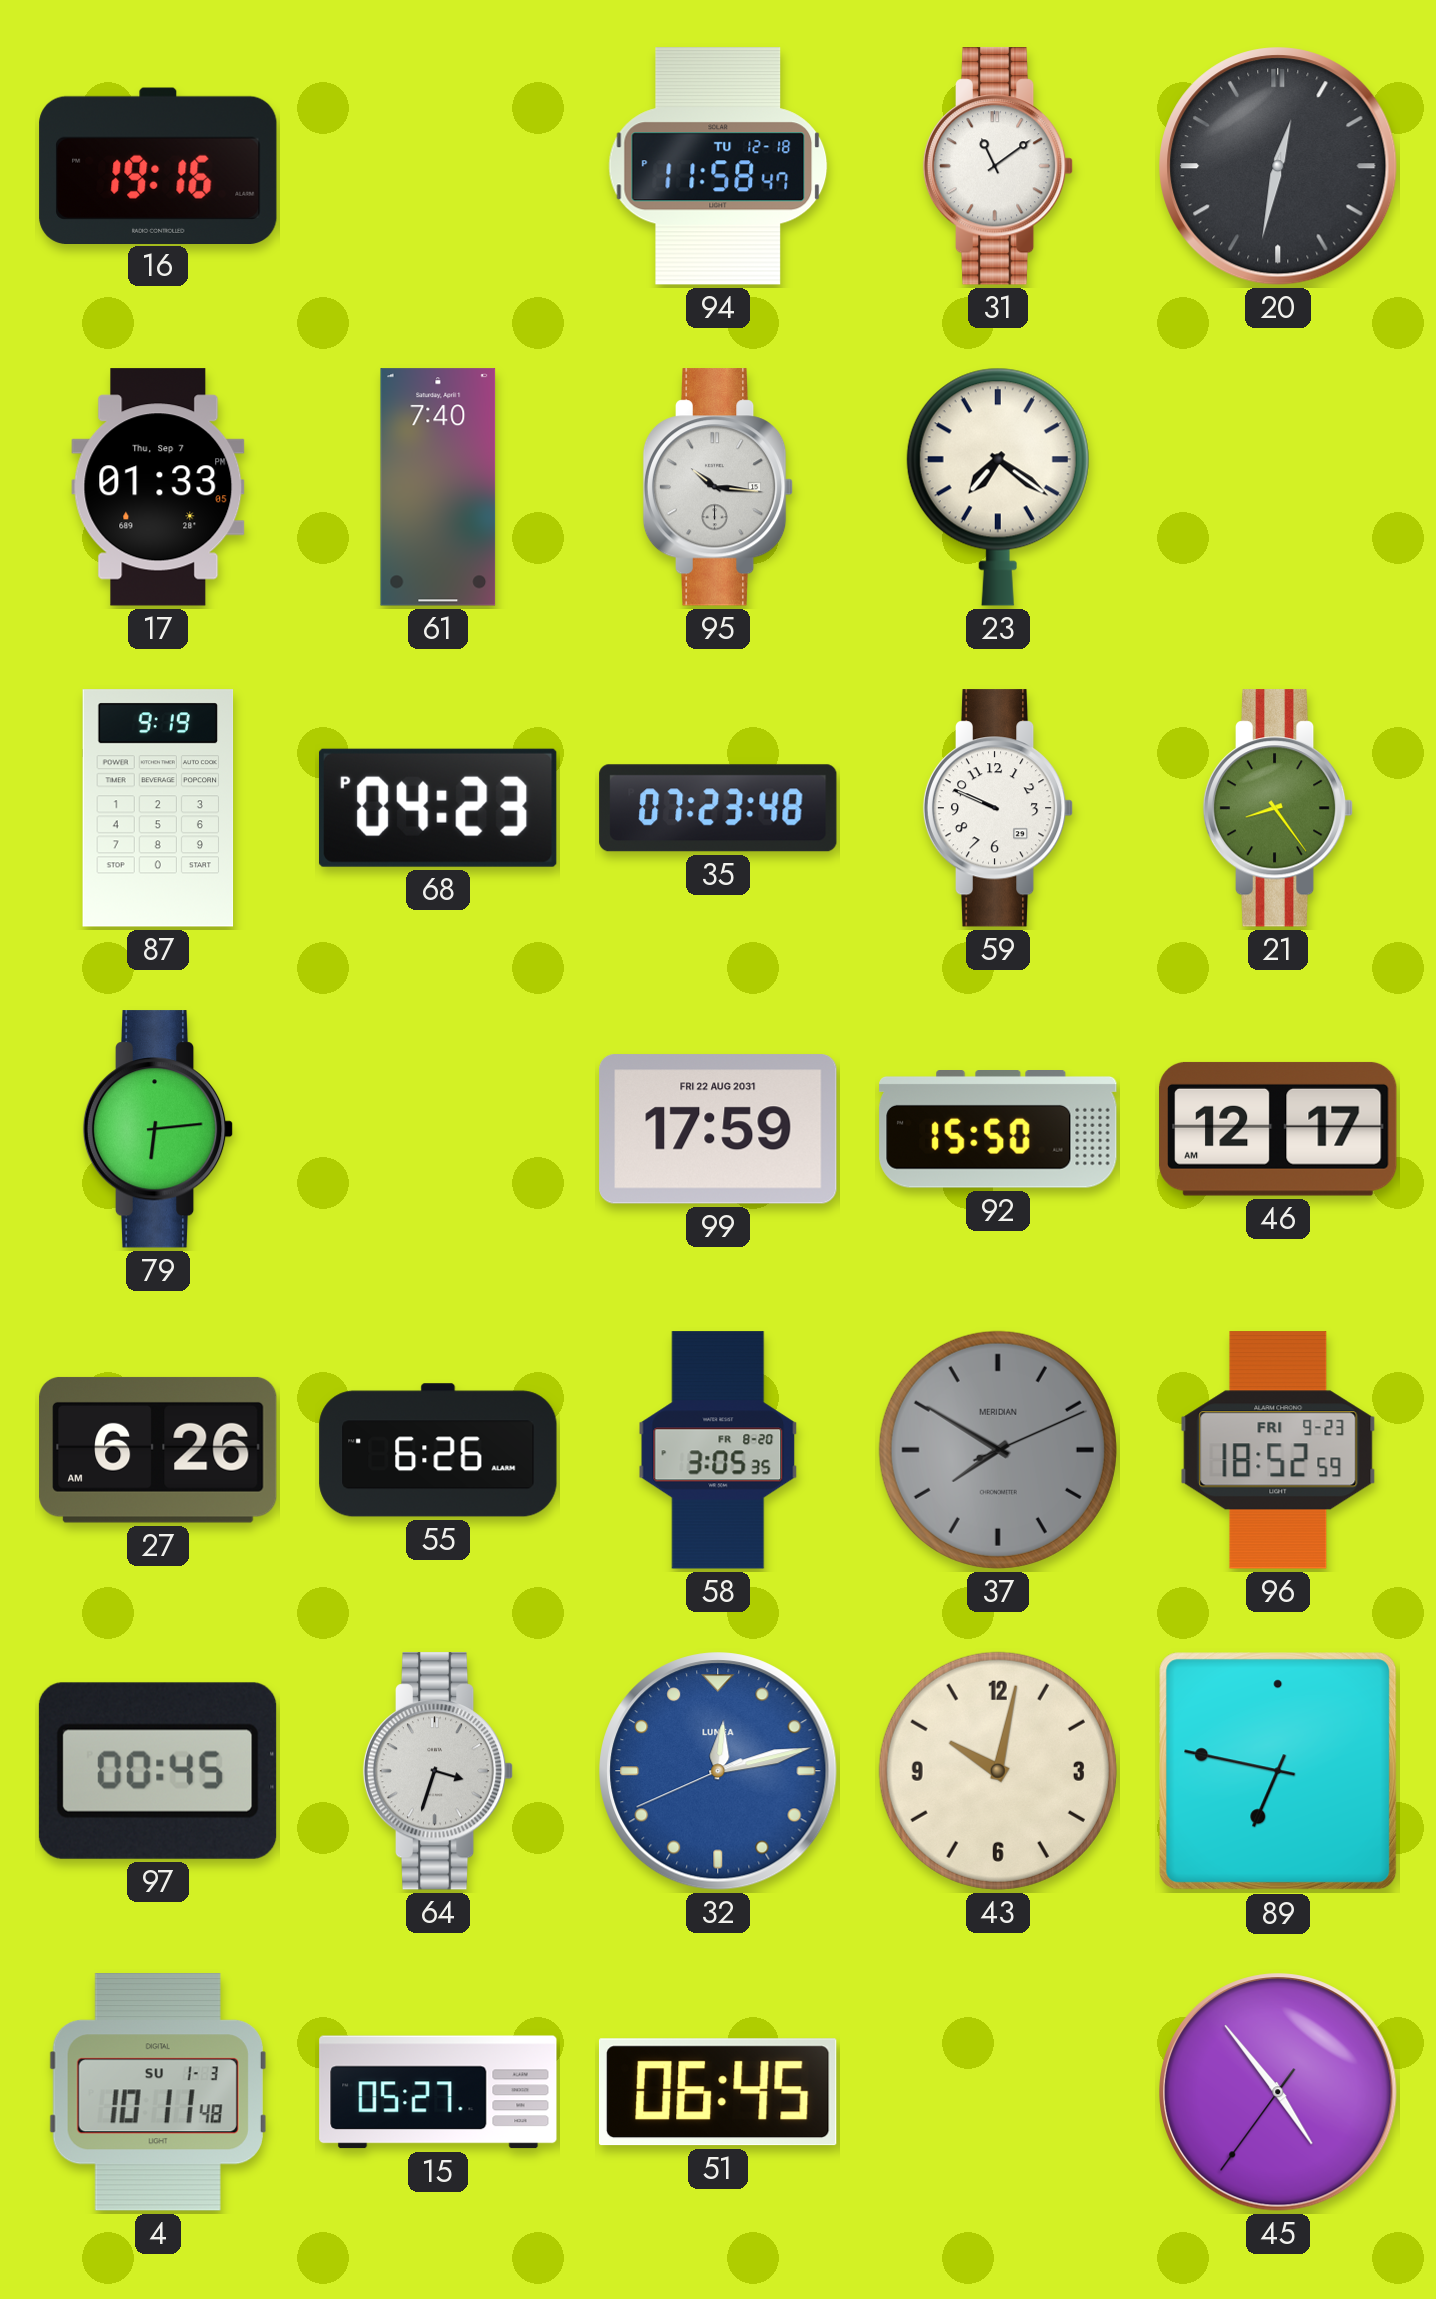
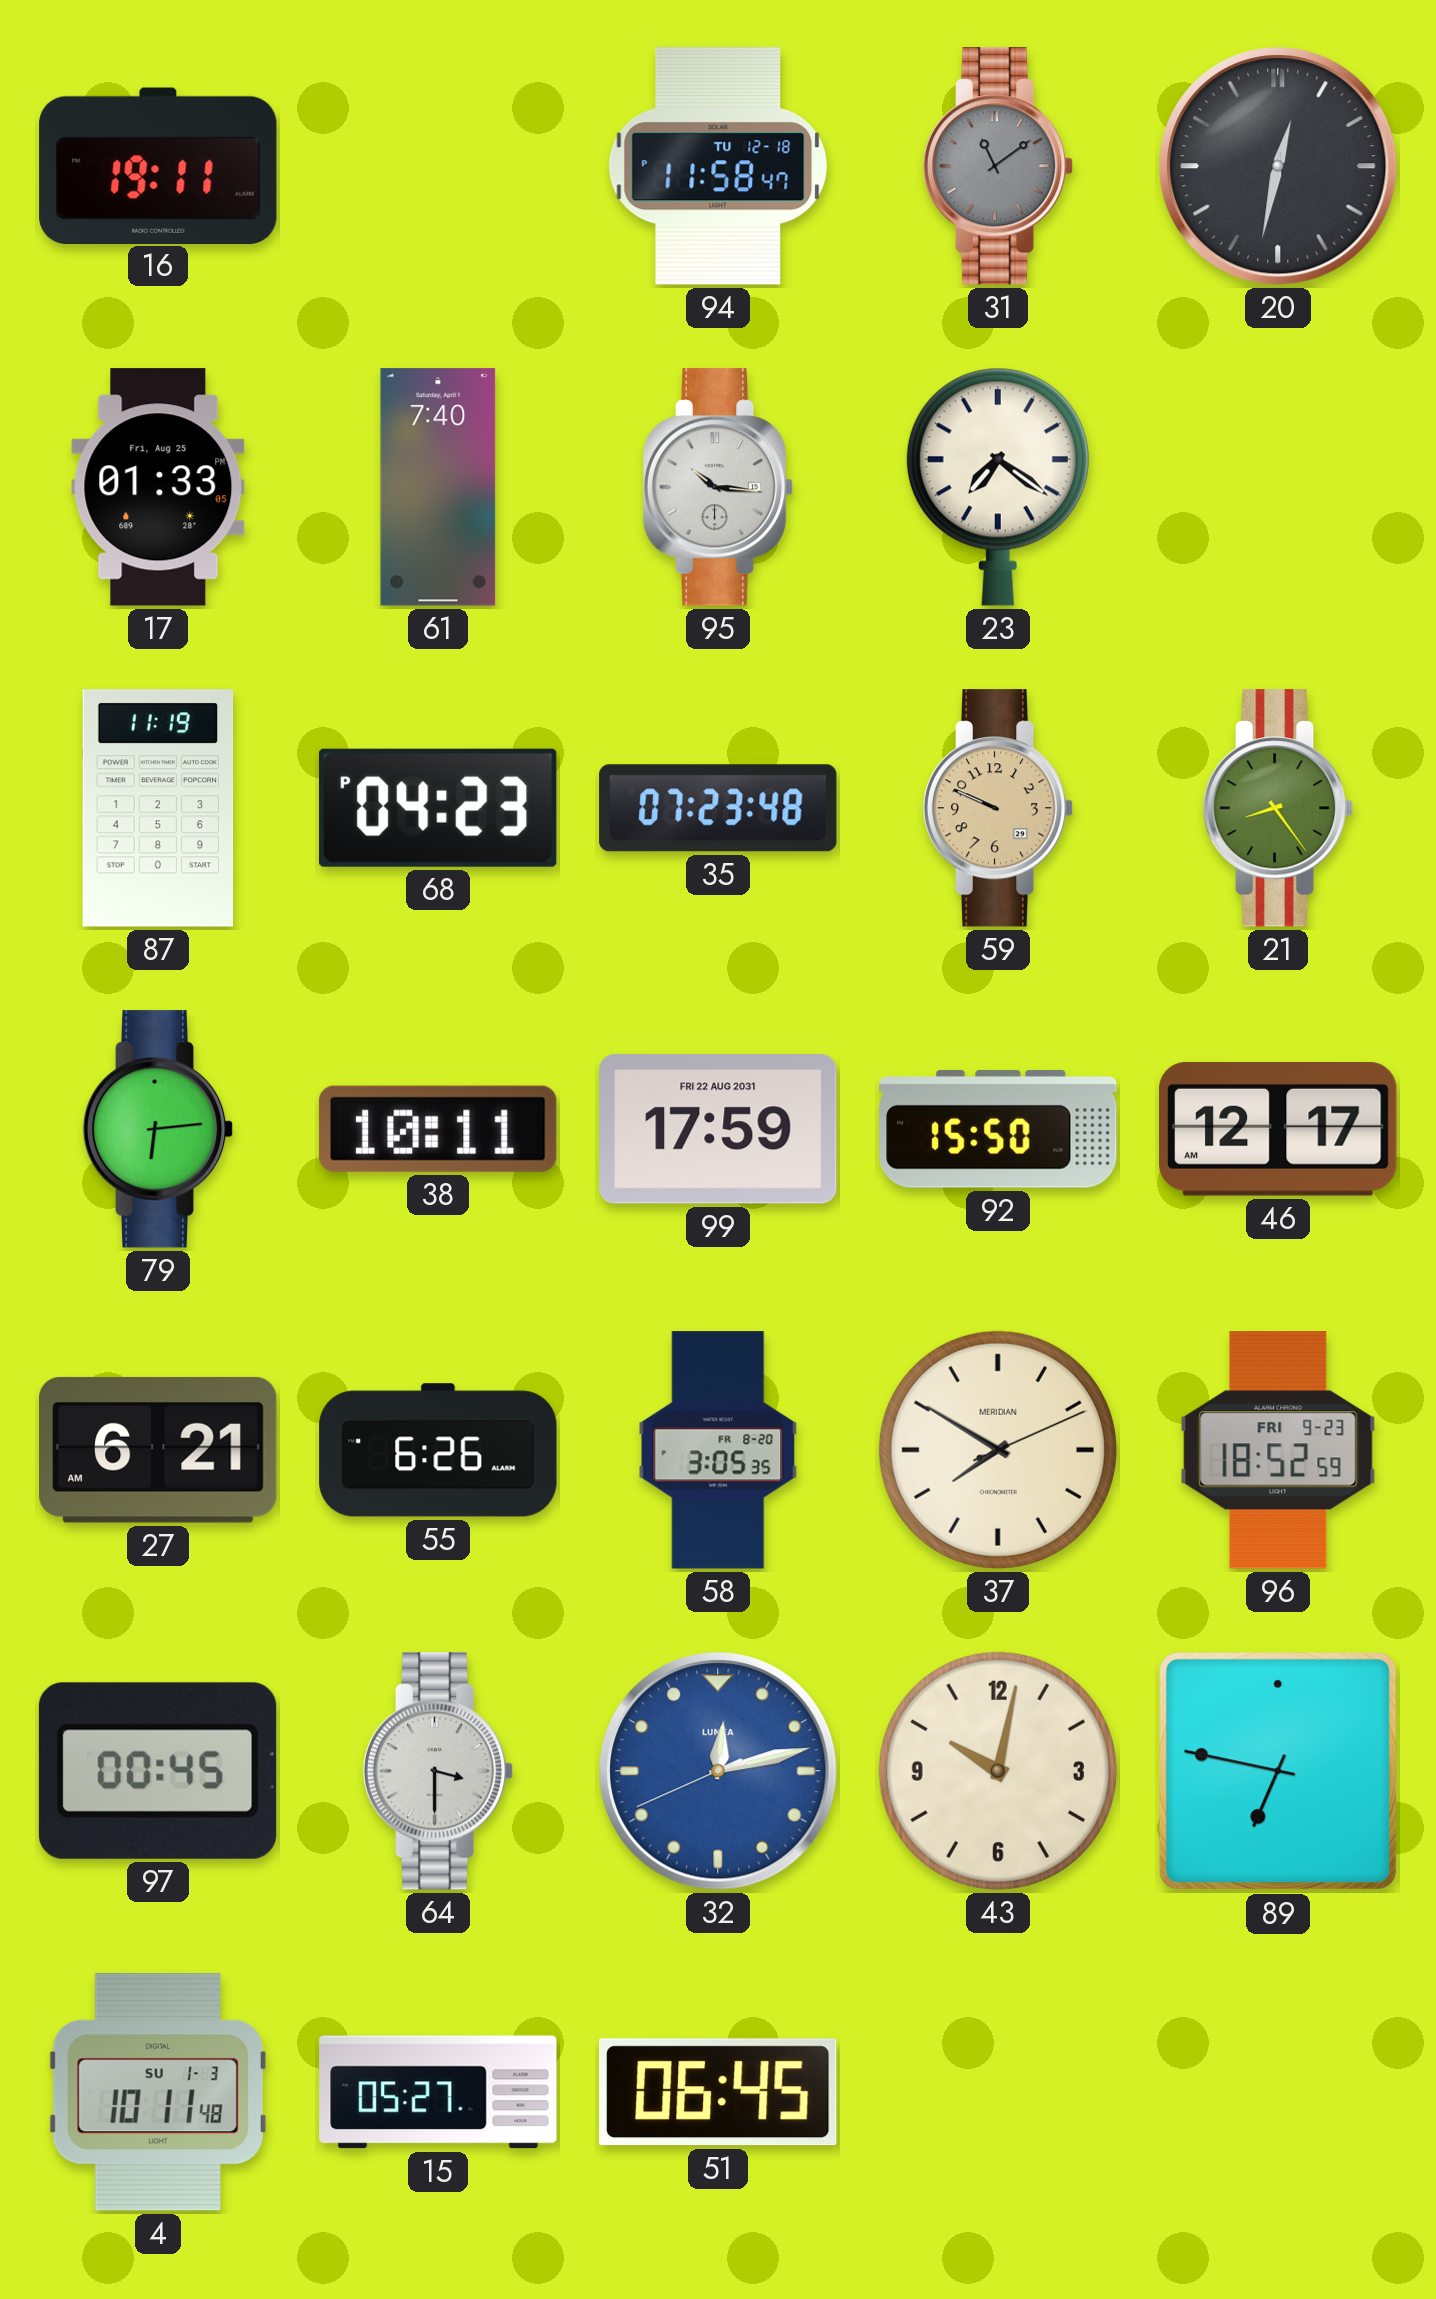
16: 19:16 -> 19:11
31 dial: white -> grey
17 date: Thu, Sep 7 -> Fri, Aug 25
87: 9:19 -> 11:19
59 dial: white -> champagne
38: none -> 10:11
27: 6:26 -> 6:21
37 dial: grey -> cream
64: 3:33 -> 3:30
45: 4:53 -> none
